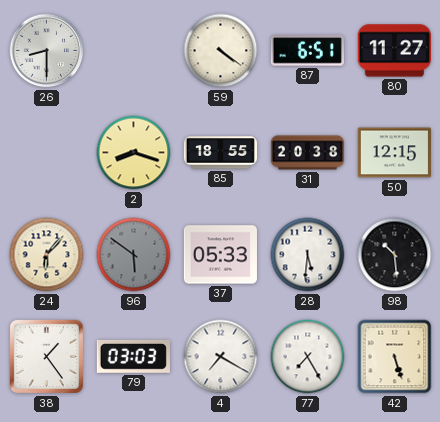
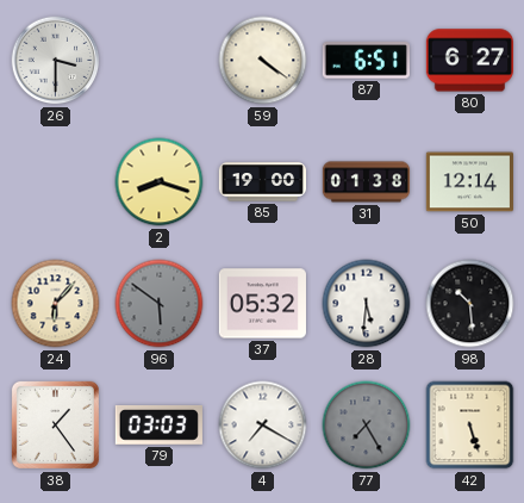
26: 8:30 -> 3:30
80: 11:27 -> 6:27
85: 18:55 -> 19:00
31: 20:38 -> 01:38
50: 12:15 -> 12:14
37: 05:33 -> 05:32
77 dial: white -> grey
